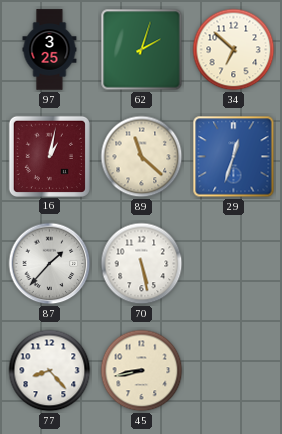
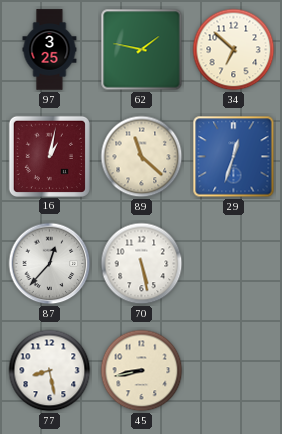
62: 2:03 -> 1:47
87: 1:37 -> 12:37
77: 8:23 -> 8:28
